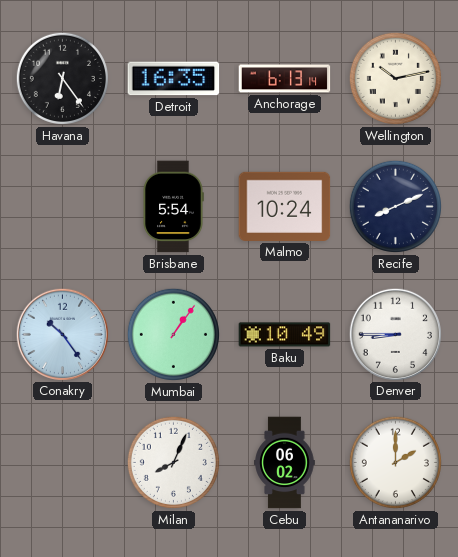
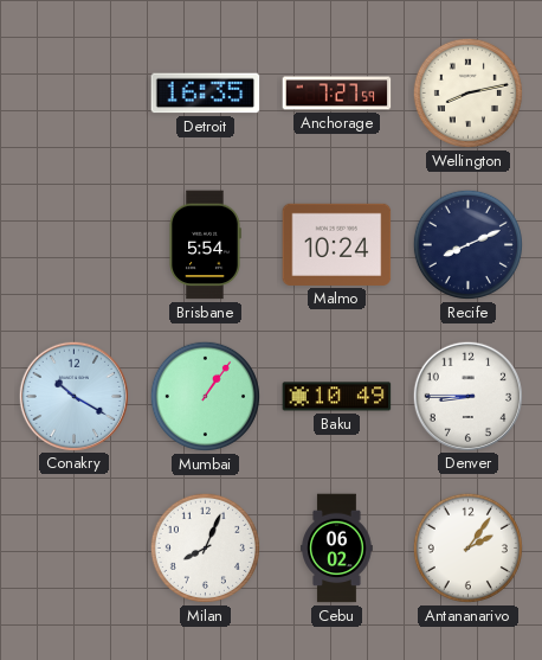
Havana: 6:24 -> none
Anchorage: 6:13 -> 7:27
Wellington: 10:13 -> 8:13
Conakry: 10:24 -> 10:20
Antananarivo: 2:00 -> 2:06
